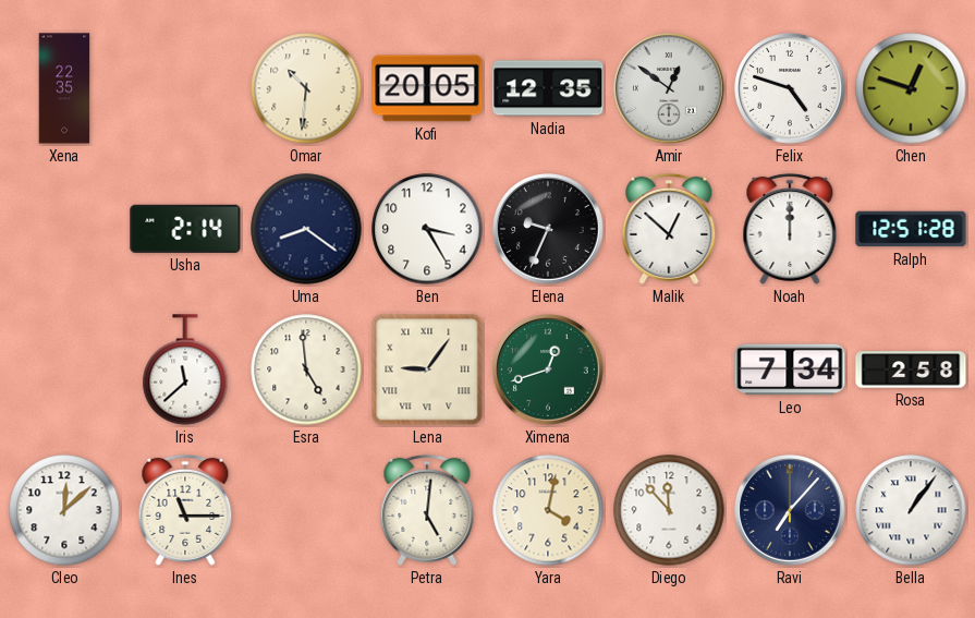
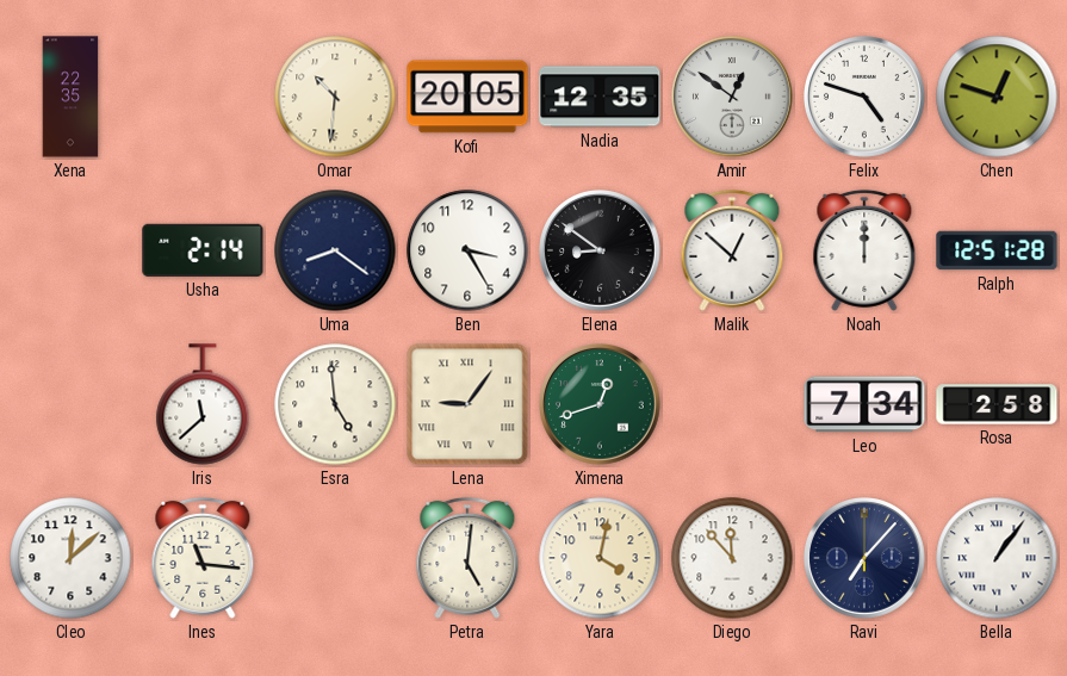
Elena: 9:34 -> 8:51
Ines: 11:15 -> 11:16
